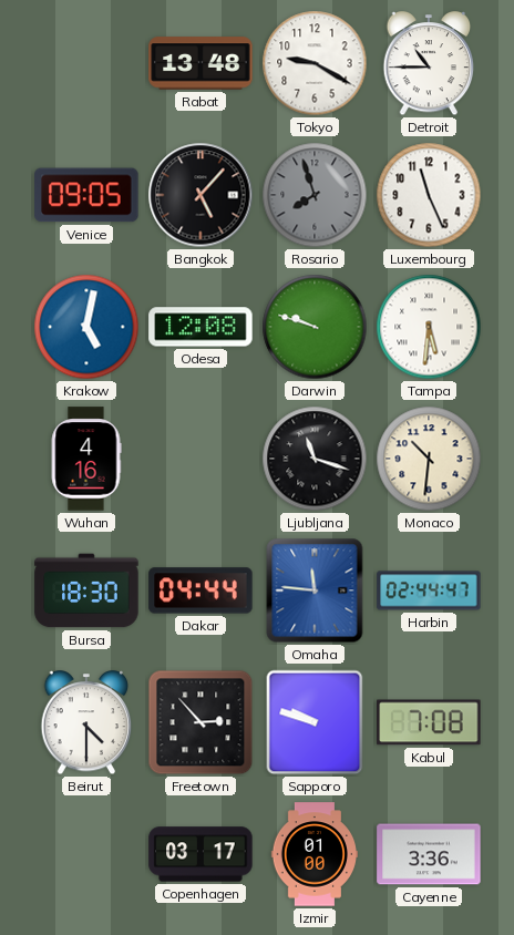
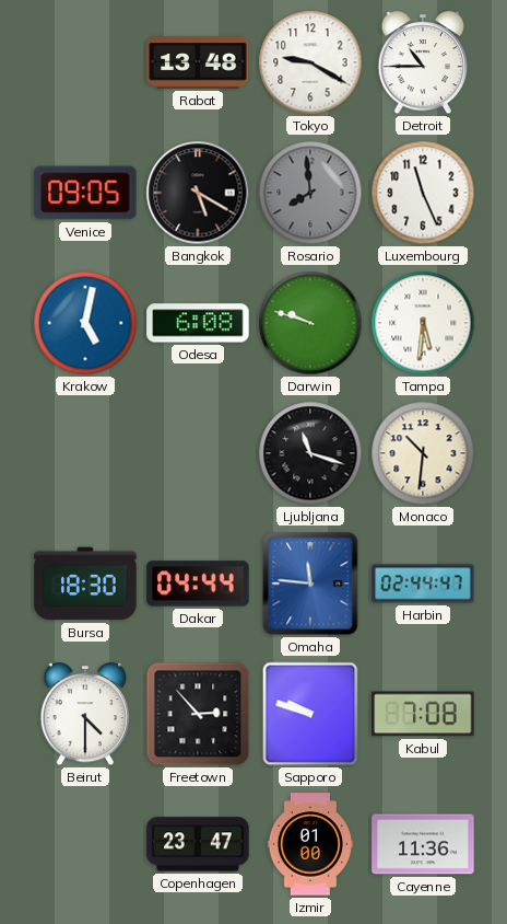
Bangkok: 5:07 -> 5:20
Rosario: 7:57 -> 7:59
Odesa: 12:08 -> 6:08
Wuhan: 4:16 -> none
Copenhagen: 03:17 -> 23:47
Cayenne: 3:36 -> 11:36
